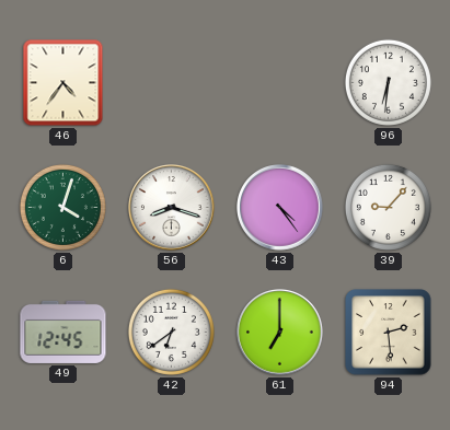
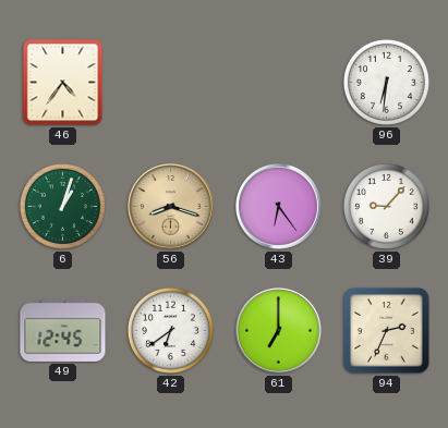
6: 4:03 -> 1:03
56 dial: white -> champagne
43: 4:24 -> 6:24
94: 2:29 -> 2:34
